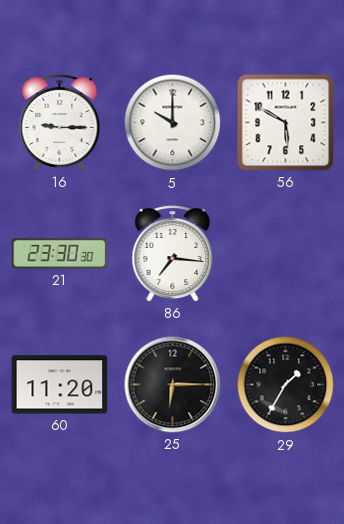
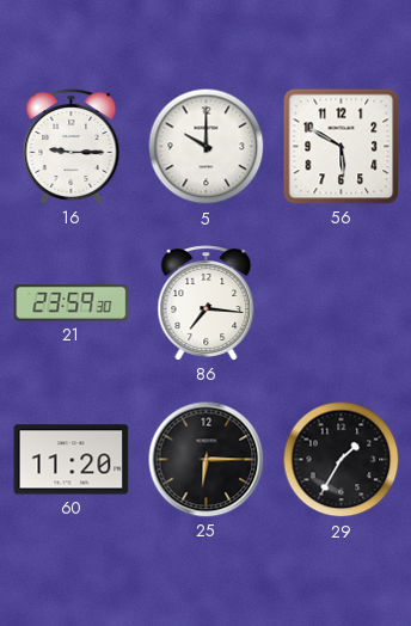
21: 23:30 -> 23:59
